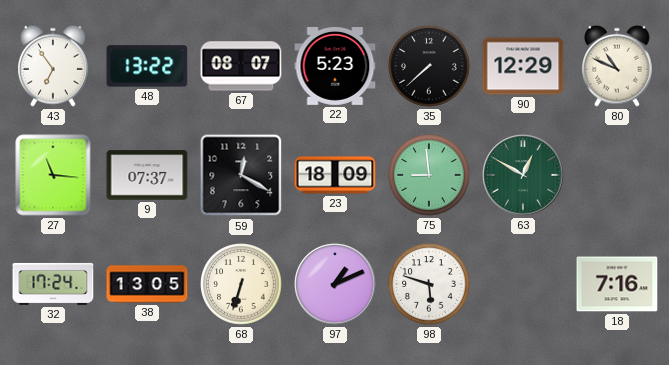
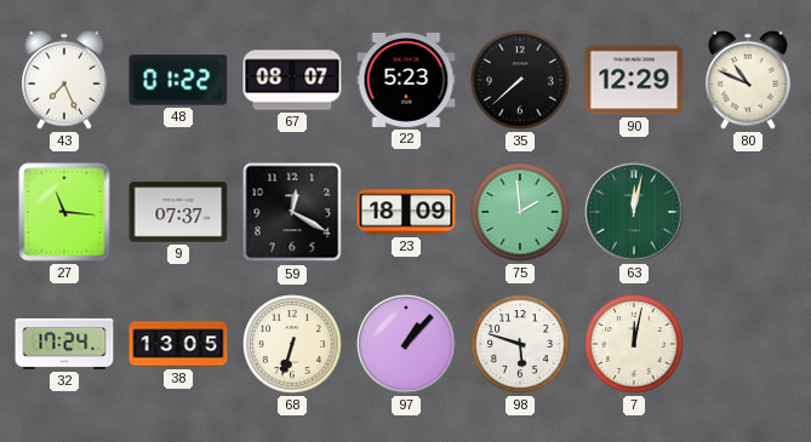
43: 6:54 -> 7:26
48: 13:22 -> 01:22
75: 8:59 -> 1:59
63: 12:50 -> 12:02
97: 1:11 -> 1:07
7: none -> 12:02
18: 7:16 -> none
